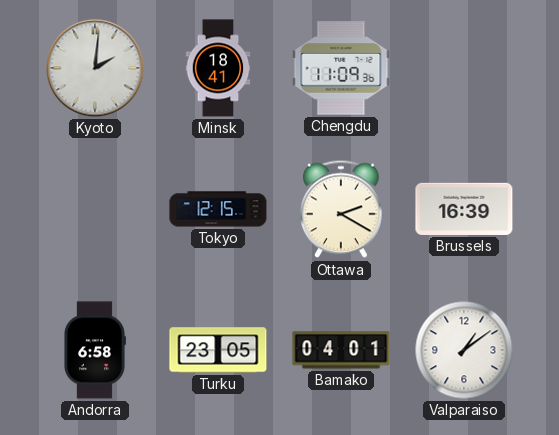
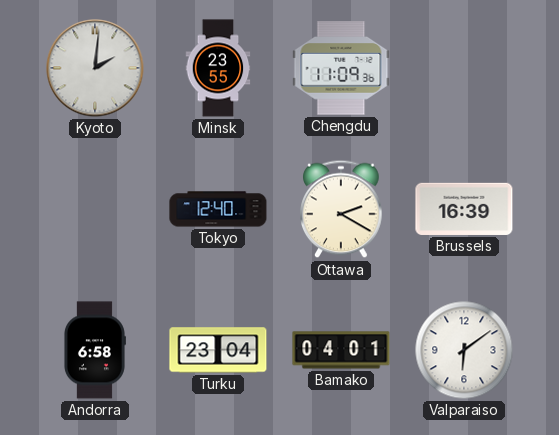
Minsk: 18:41 -> 23:55
Tokyo: 12:15 -> 12:40
Turku: 23:05 -> 23:04
Valparaiso: 1:09 -> 6:09
